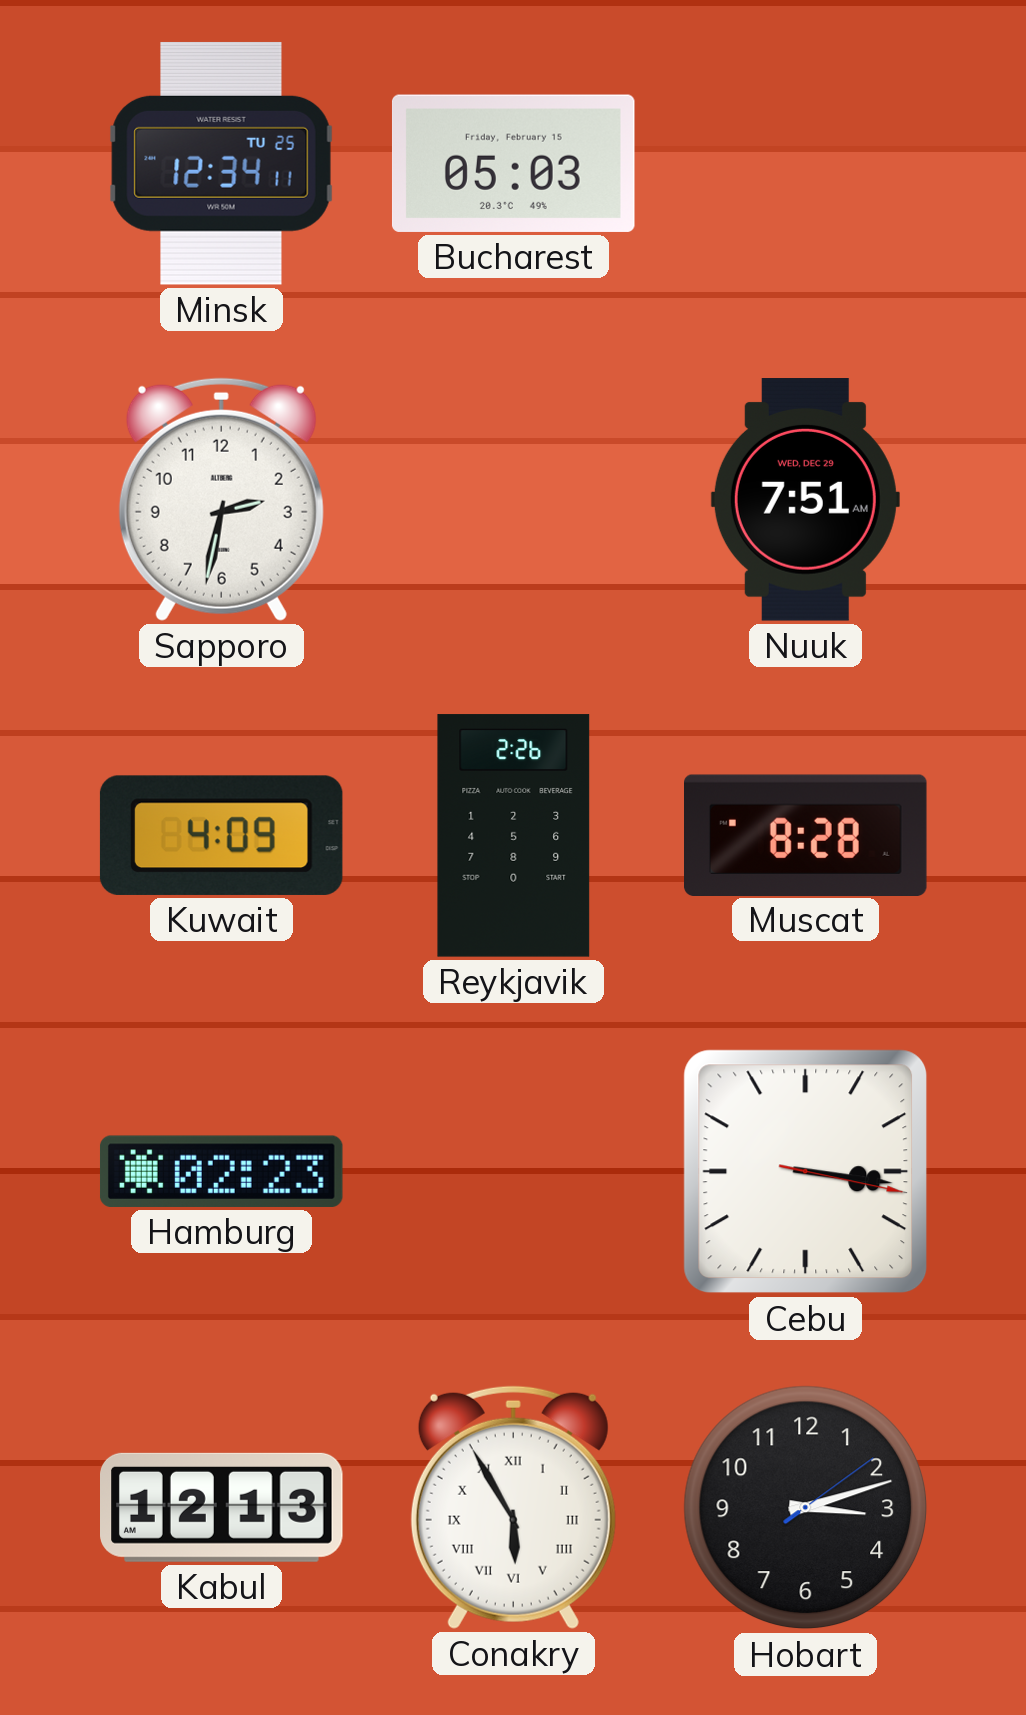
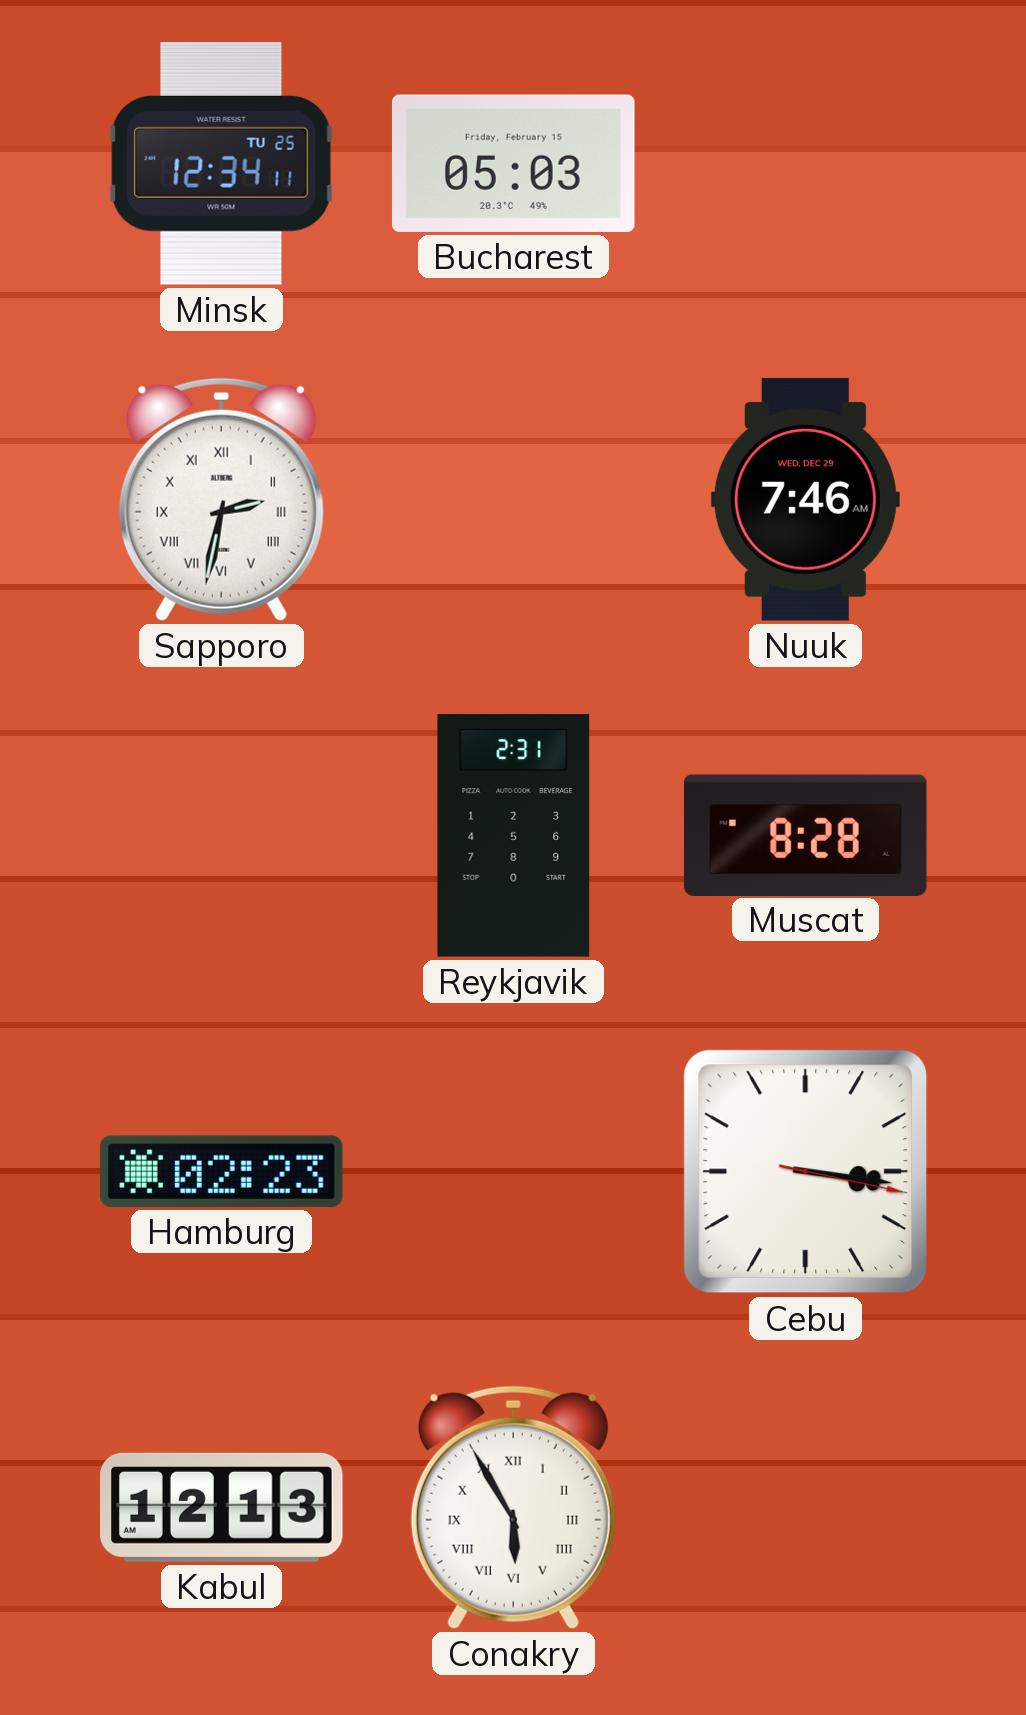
Sapporo numerals: Arabic -> Roman
Nuuk: 7:51 -> 7:46
Kuwait: 4:09 -> none
Reykjavik: 2:26 -> 2:31
Hobart: 3:12 -> none
